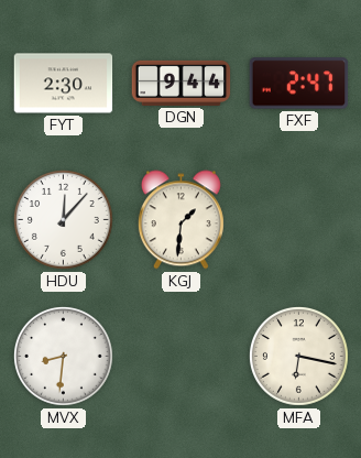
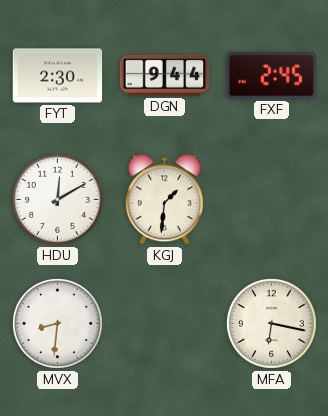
FXF: 2:47 -> 2:45
HDU: 12:07 -> 12:10
